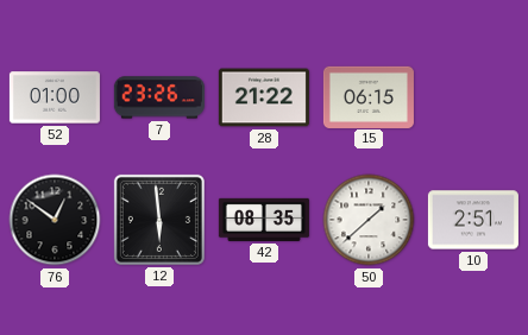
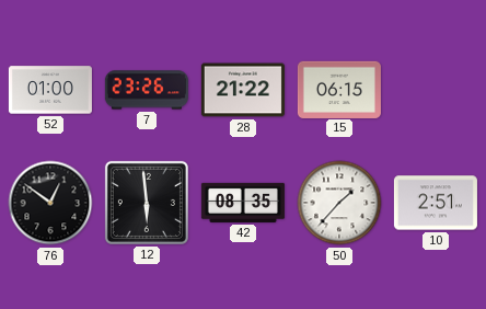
50: 1:38 -> 1:37
